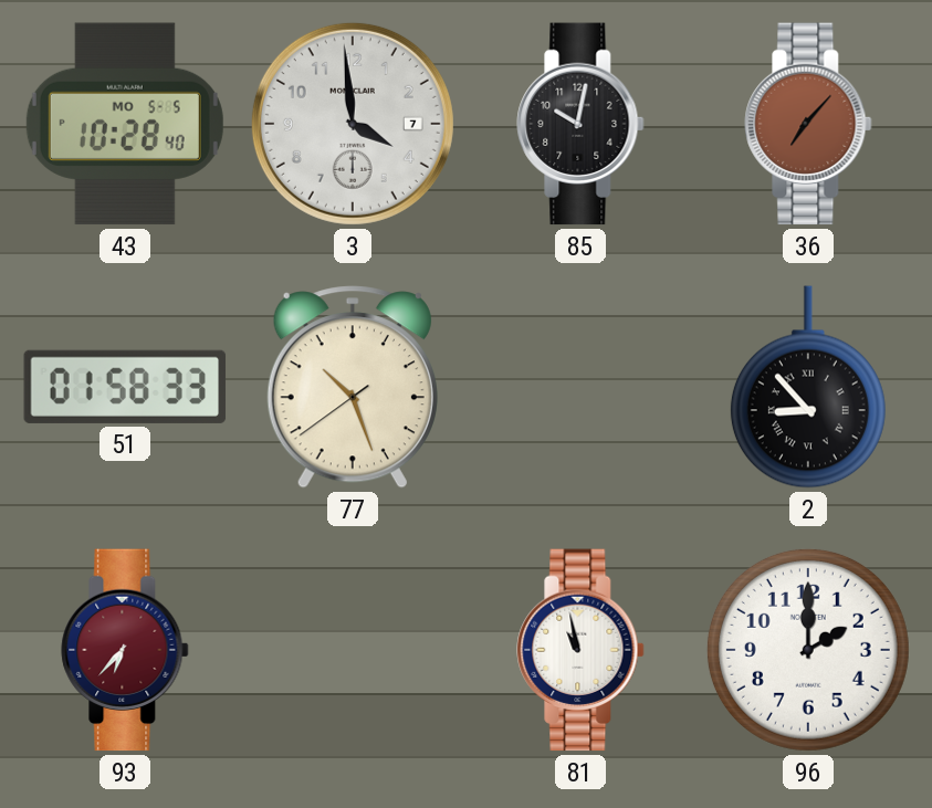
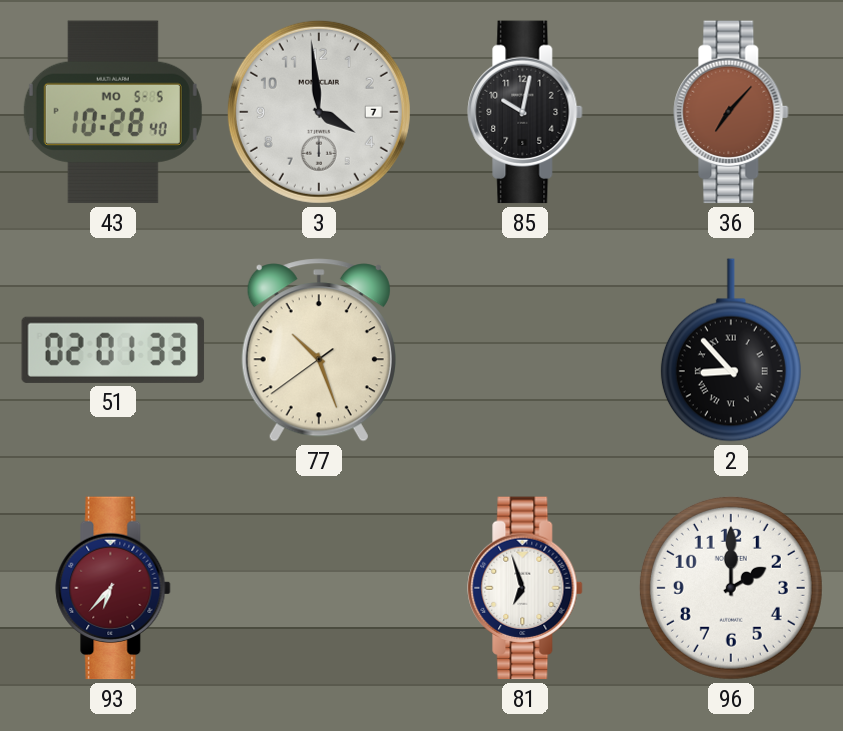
51: 01:58 -> 02:01
81: 10:58 -> 6:57
